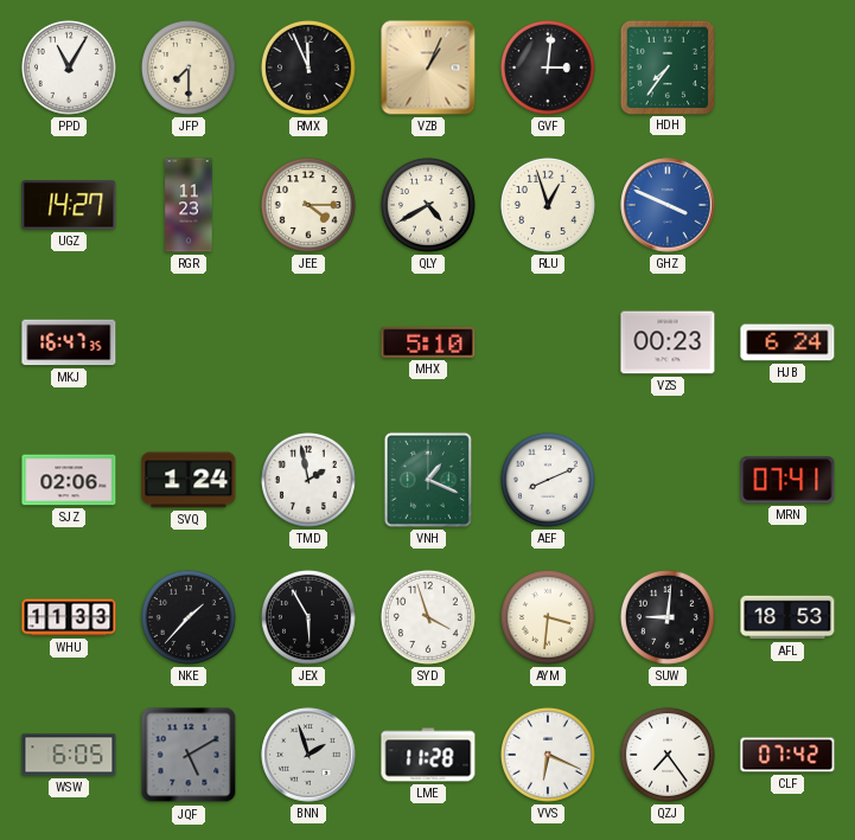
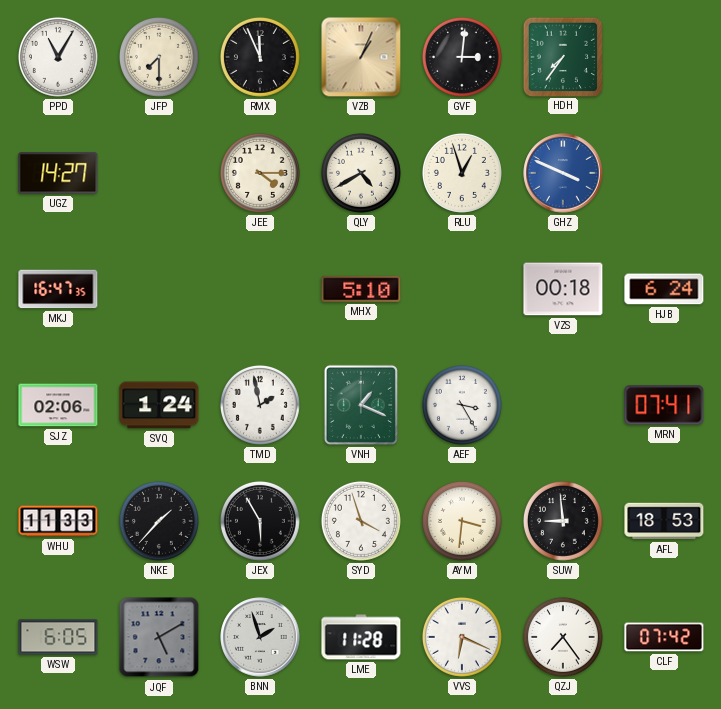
RGR: 11:23 -> none
VZS: 00:23 -> 00:18
AEF: 8:11 -> 3:25
SUW: 9:01 -> 8:59
